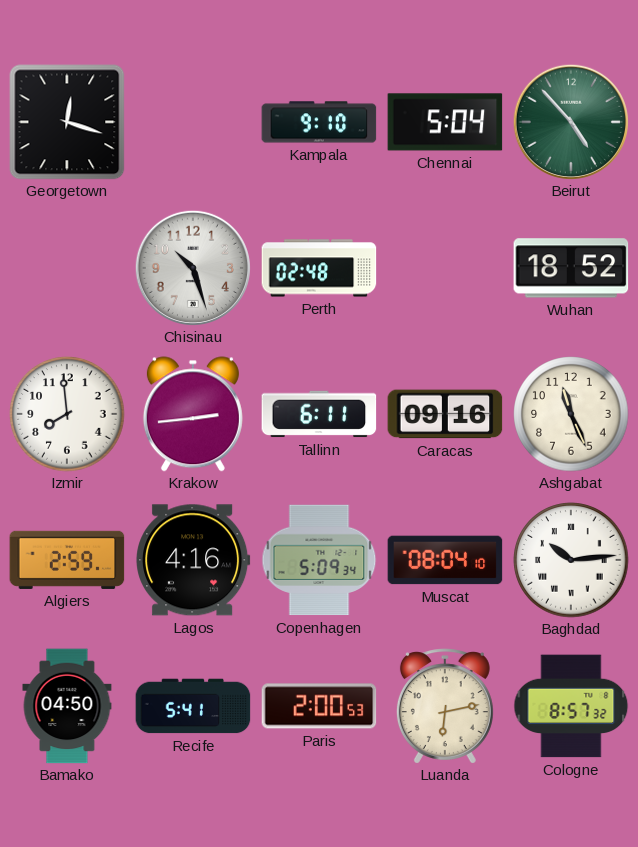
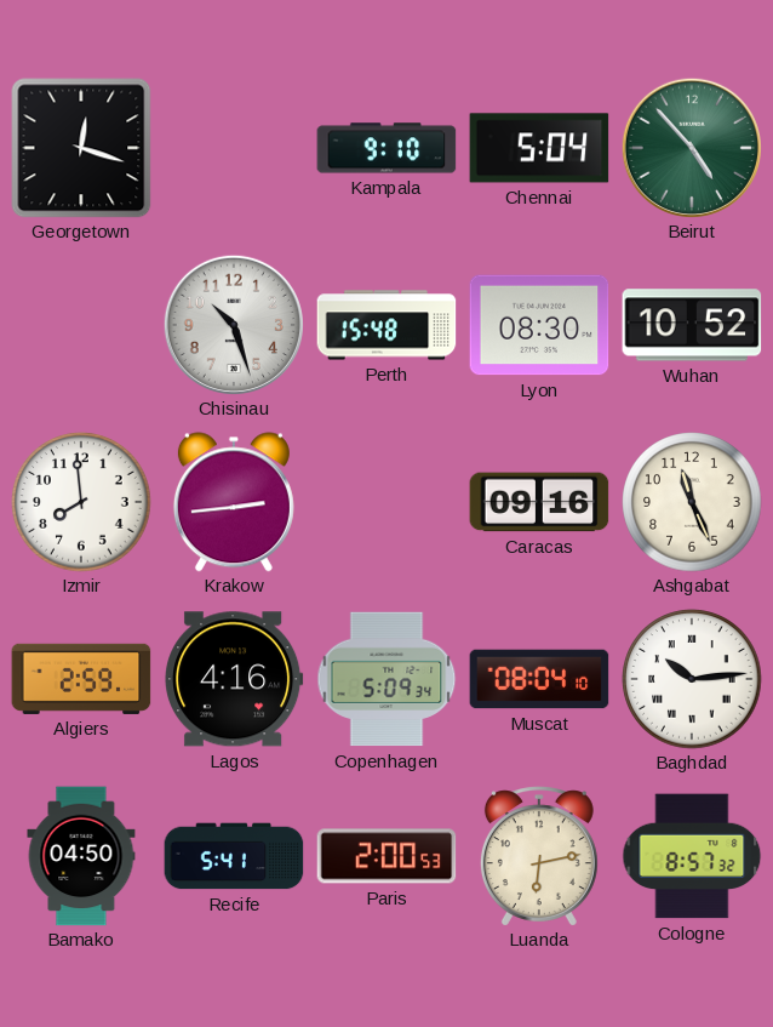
Perth: 02:48 -> 15:48
Lyon: none -> 08:30
Wuhan: 18:52 -> 10:52
Tallinn: 6:11 -> none
